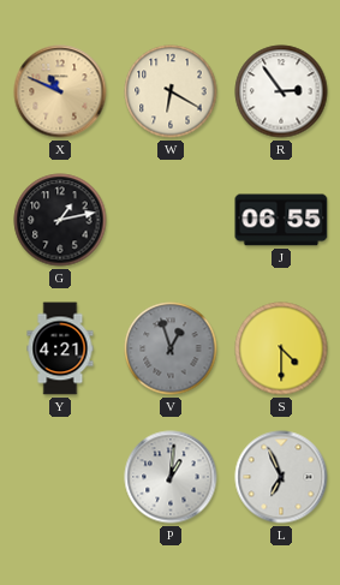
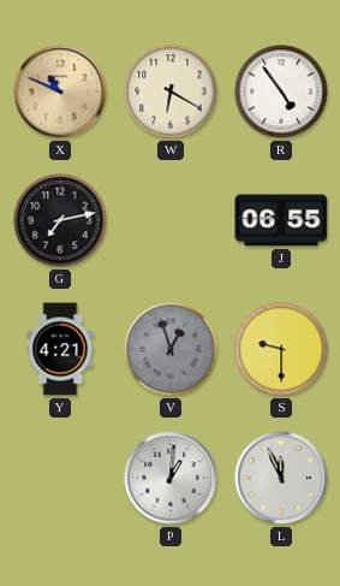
R: 2:54 -> 4:54
G: 1:13 -> 7:13
S: 4:30 -> 9:30
L: 6:56 -> 11:56
